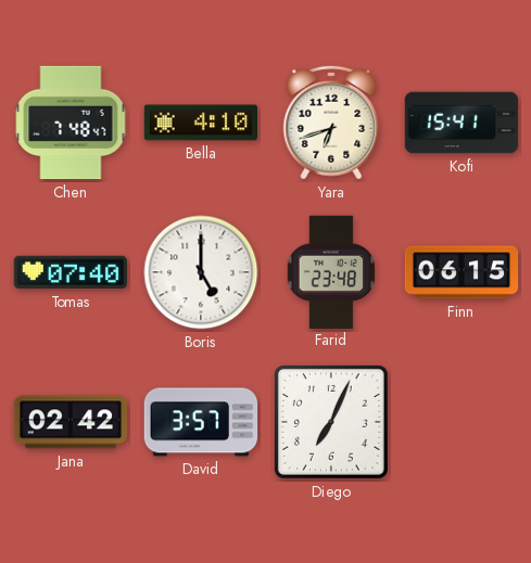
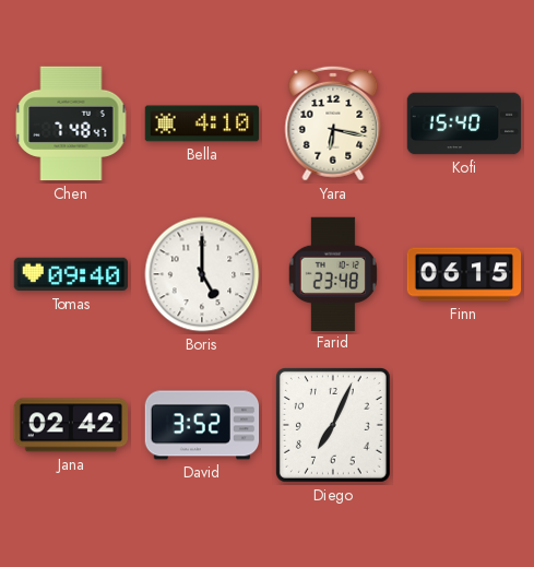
Yara: 6:42 -> 6:17
Kofi: 15:41 -> 15:40
Tomas: 07:40 -> 09:40
David: 3:57 -> 3:52
